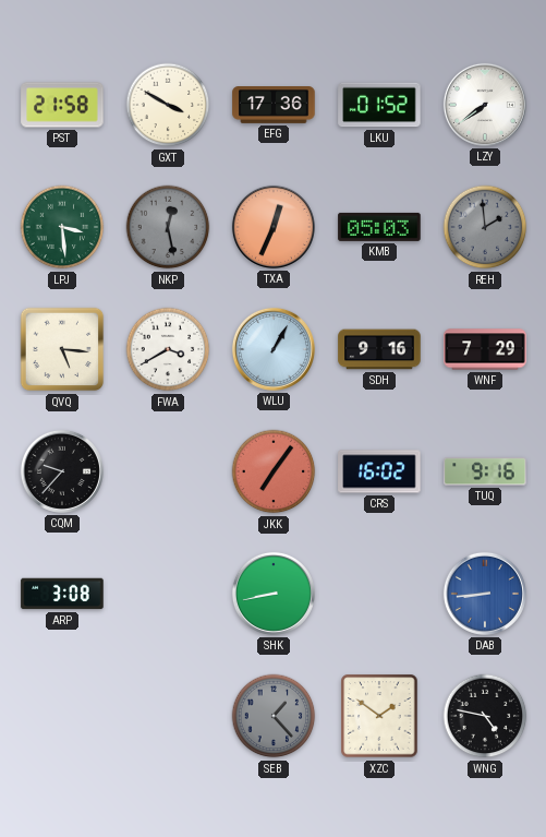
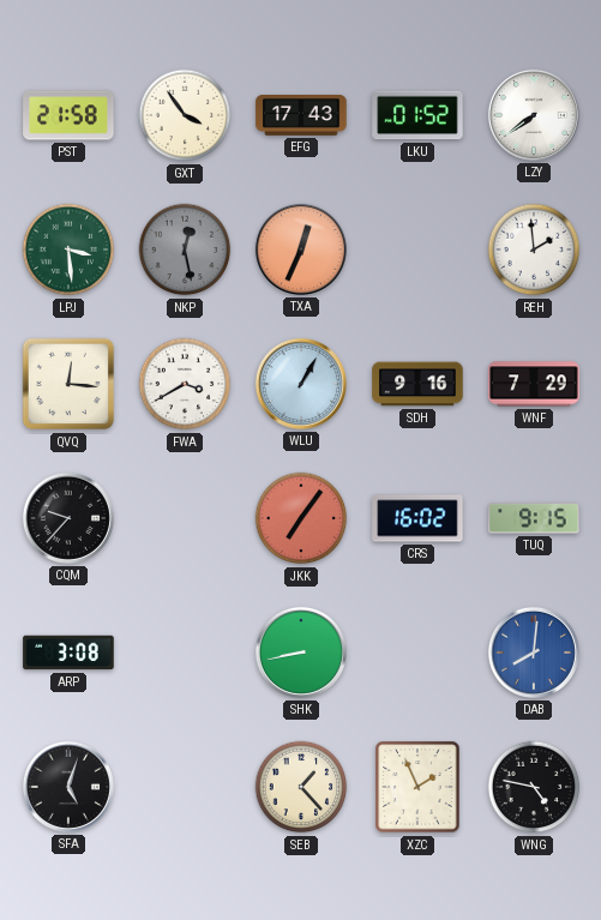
GXT: 3:50 -> 3:54
EFG: 17:36 -> 17:43
KMB: 05:03 -> none
REH dial: grey -> white
QVQ: 5:16 -> 12:16
TUQ: 9:16 -> 9:15
DAB: 8:44 -> 8:01
SFA: none -> 5:03
SEB dial: grey -> cream
XZC: 1:51 -> 1:56
